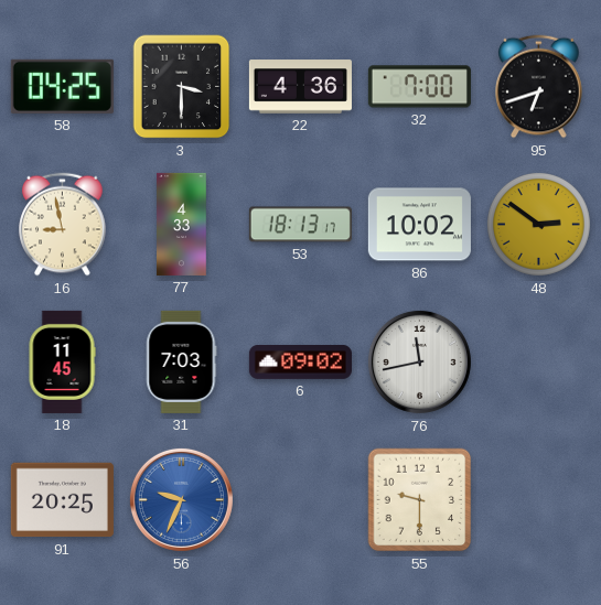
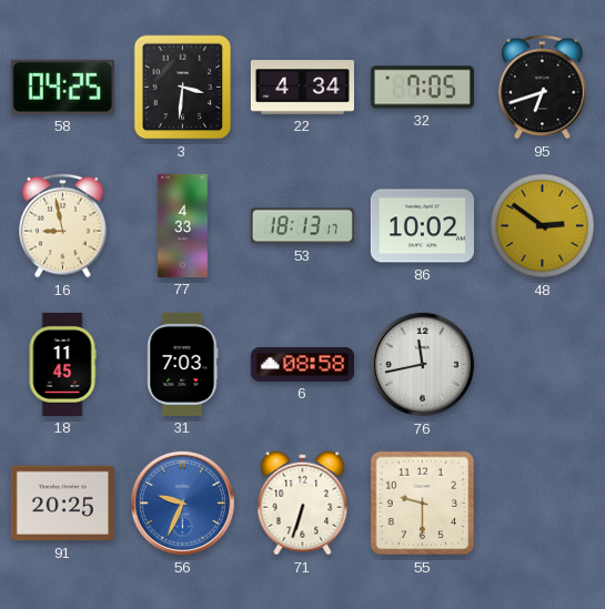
3: 3:30 -> 3:31
22: 4:36 -> 4:34
32: 7:00 -> 7:05
6: 09:02 -> 08:58
71: none -> 6:33
